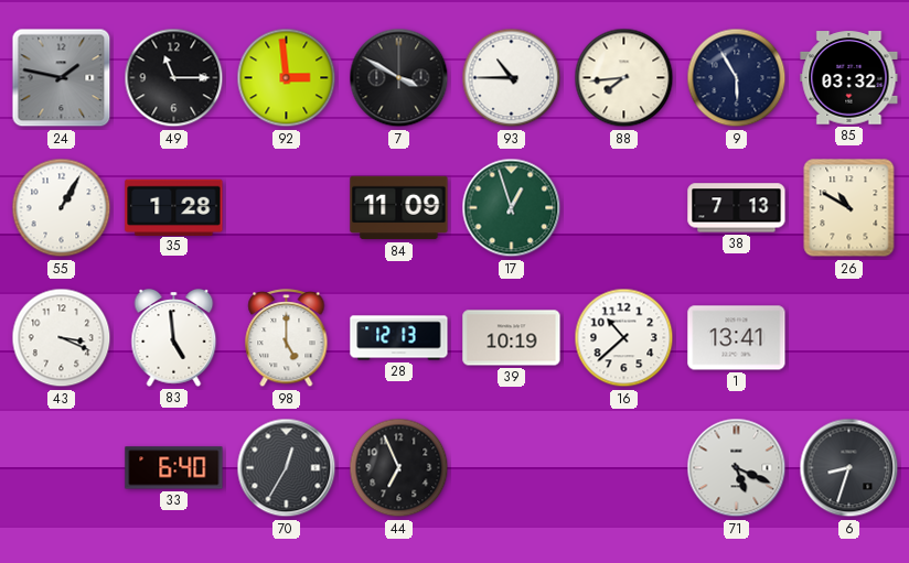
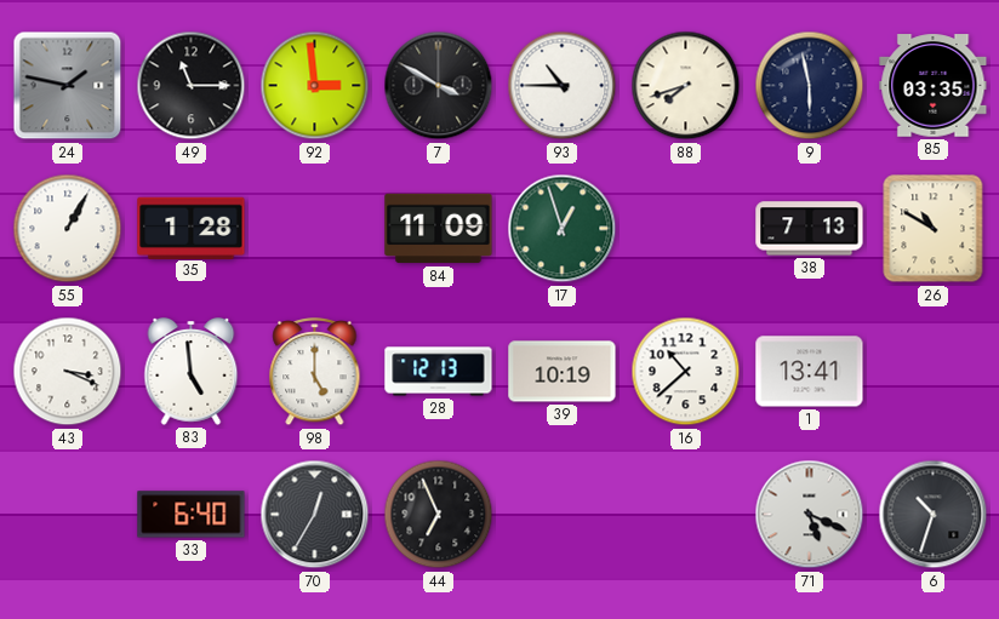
88: 7:44 -> 7:42
9: 5:55 -> 5:58
85: 03:32 -> 03:35
6: 8:33 -> 10:33
